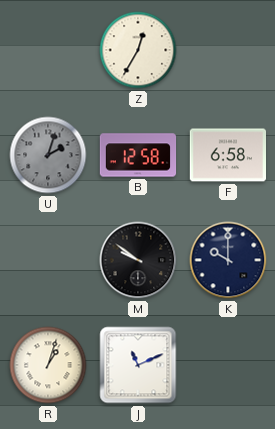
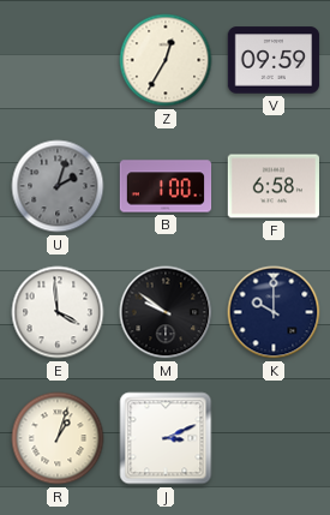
V: none -> 09:59
B: 12:58 -> 1:00
E: none -> 3:59
J: 11:11 -> 3:11
